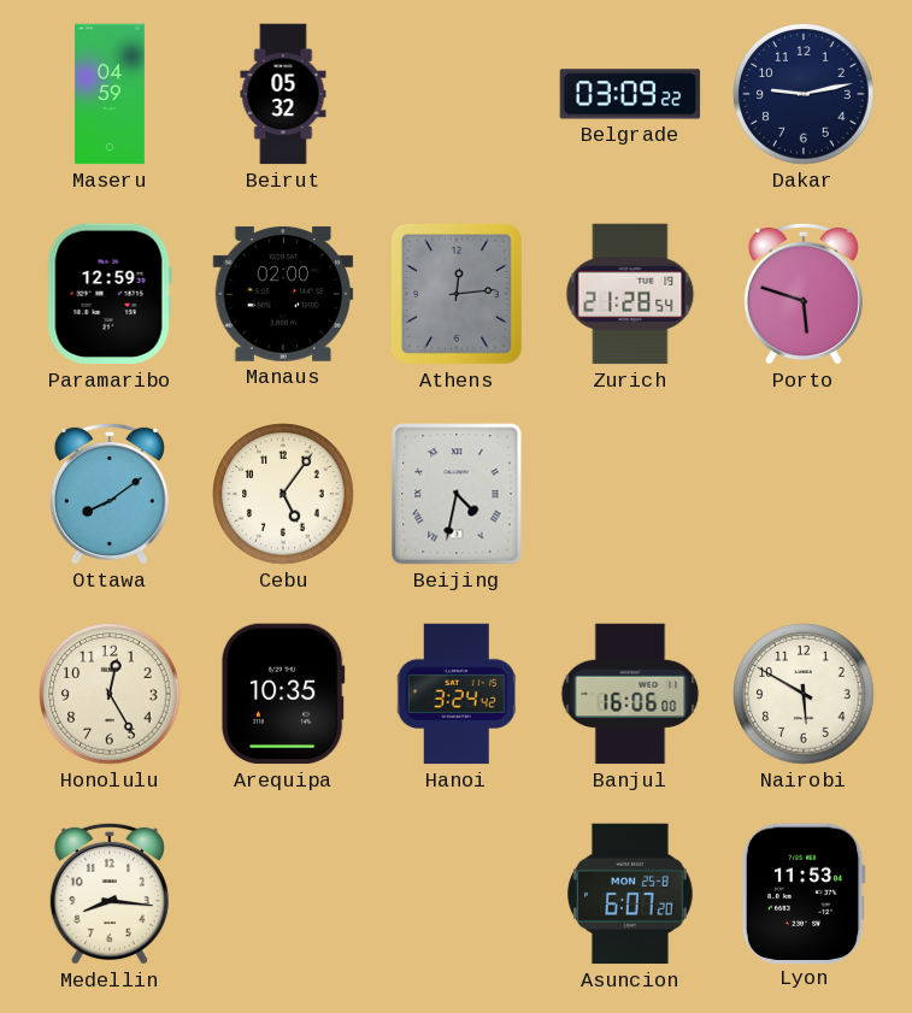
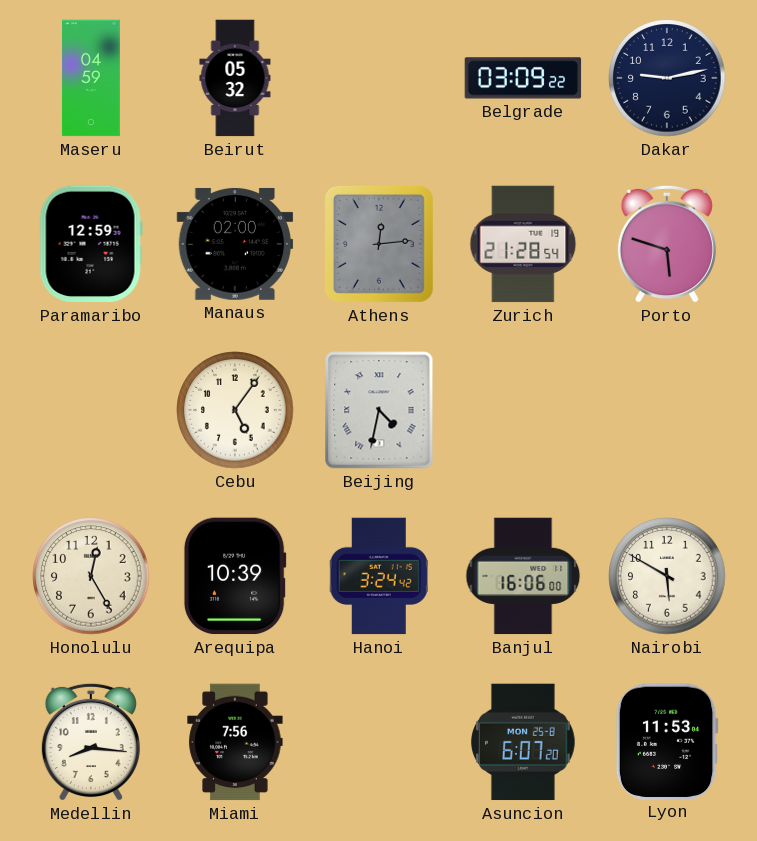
Ottawa: 8:09 -> none
Arequipa: 10:35 -> 10:39
Miami: none -> 7:56
